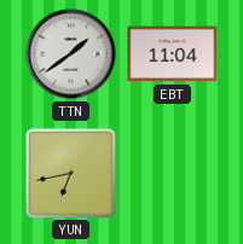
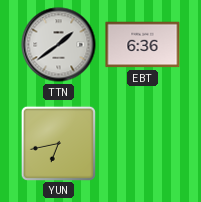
EBT: 11:04 -> 6:36
